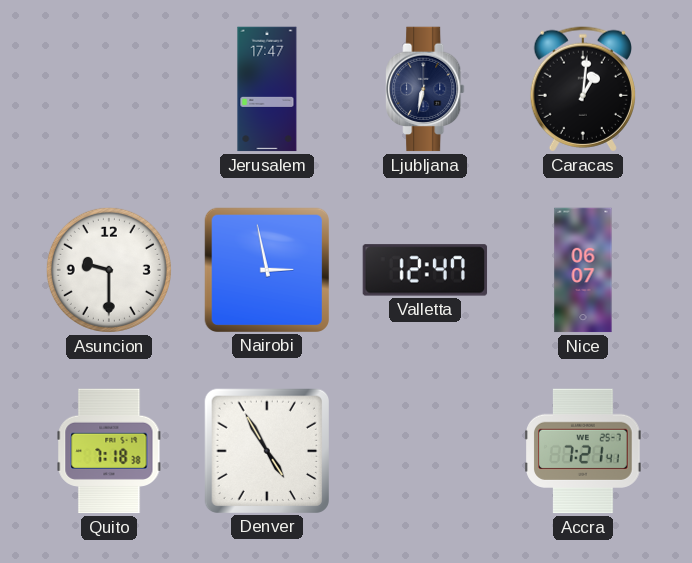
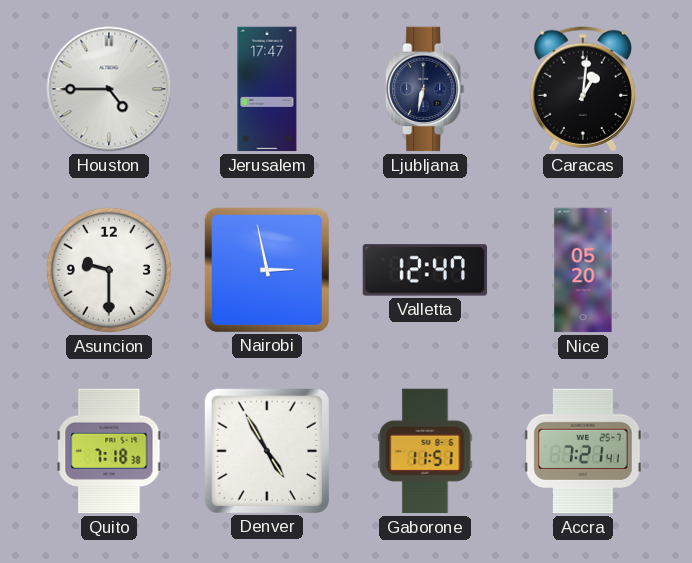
Houston: none -> 4:45
Nice: 06:07 -> 05:20
Gaborone: none -> 11:51
